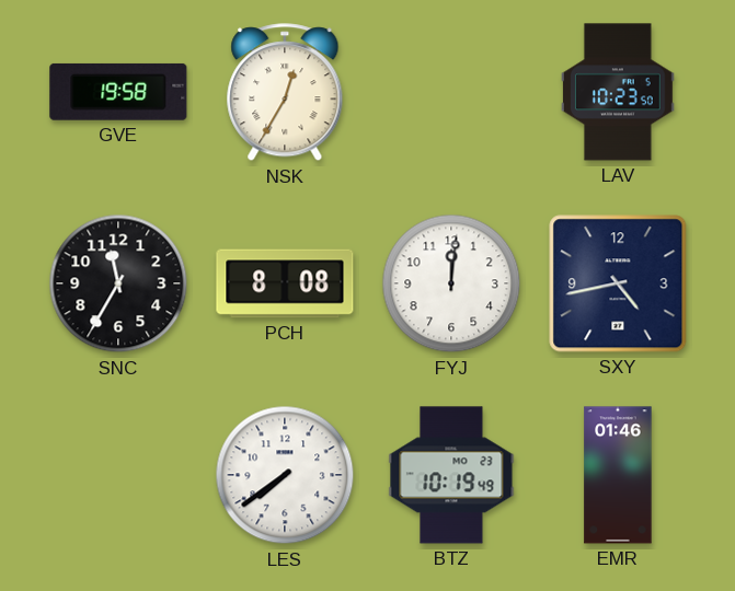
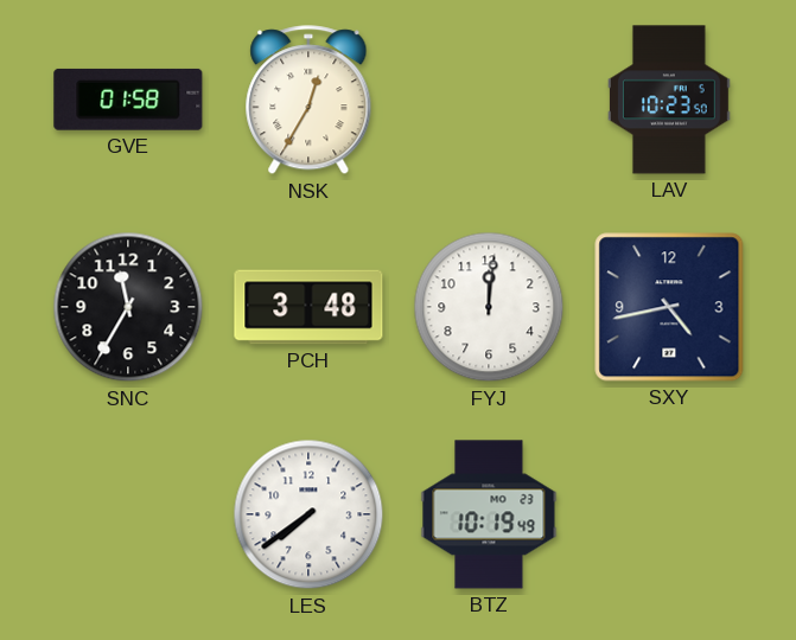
GVE: 19:58 -> 01:58
PCH: 8:08 -> 3:48
EMR: 01:46 -> none
